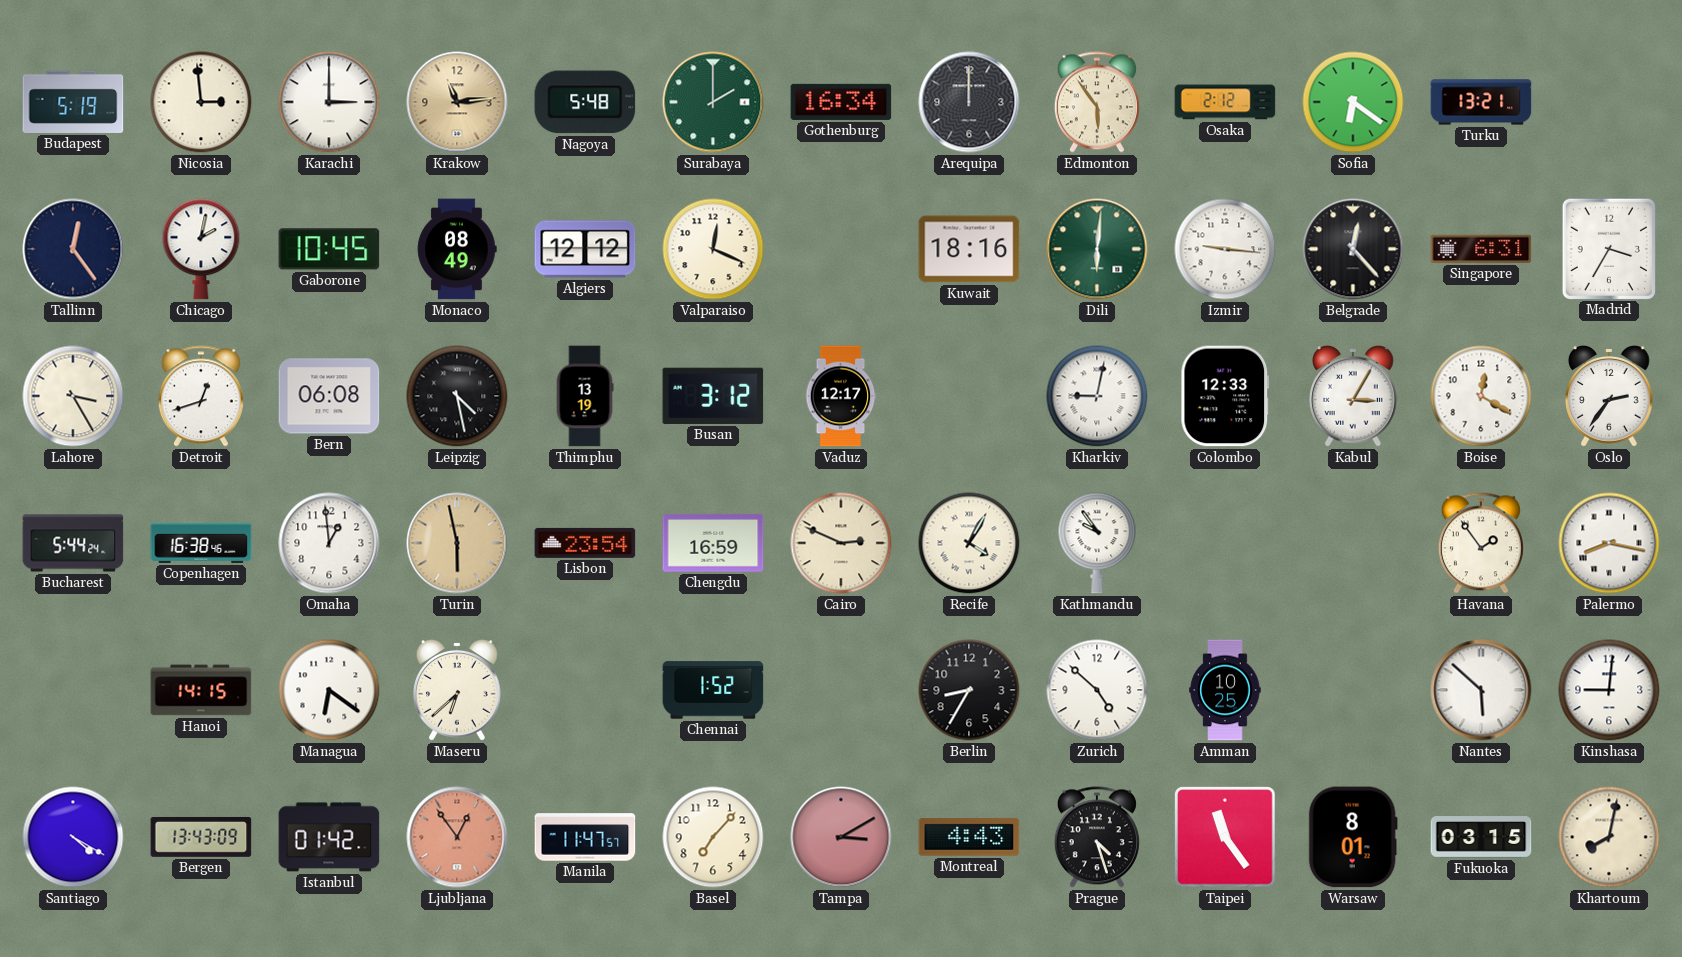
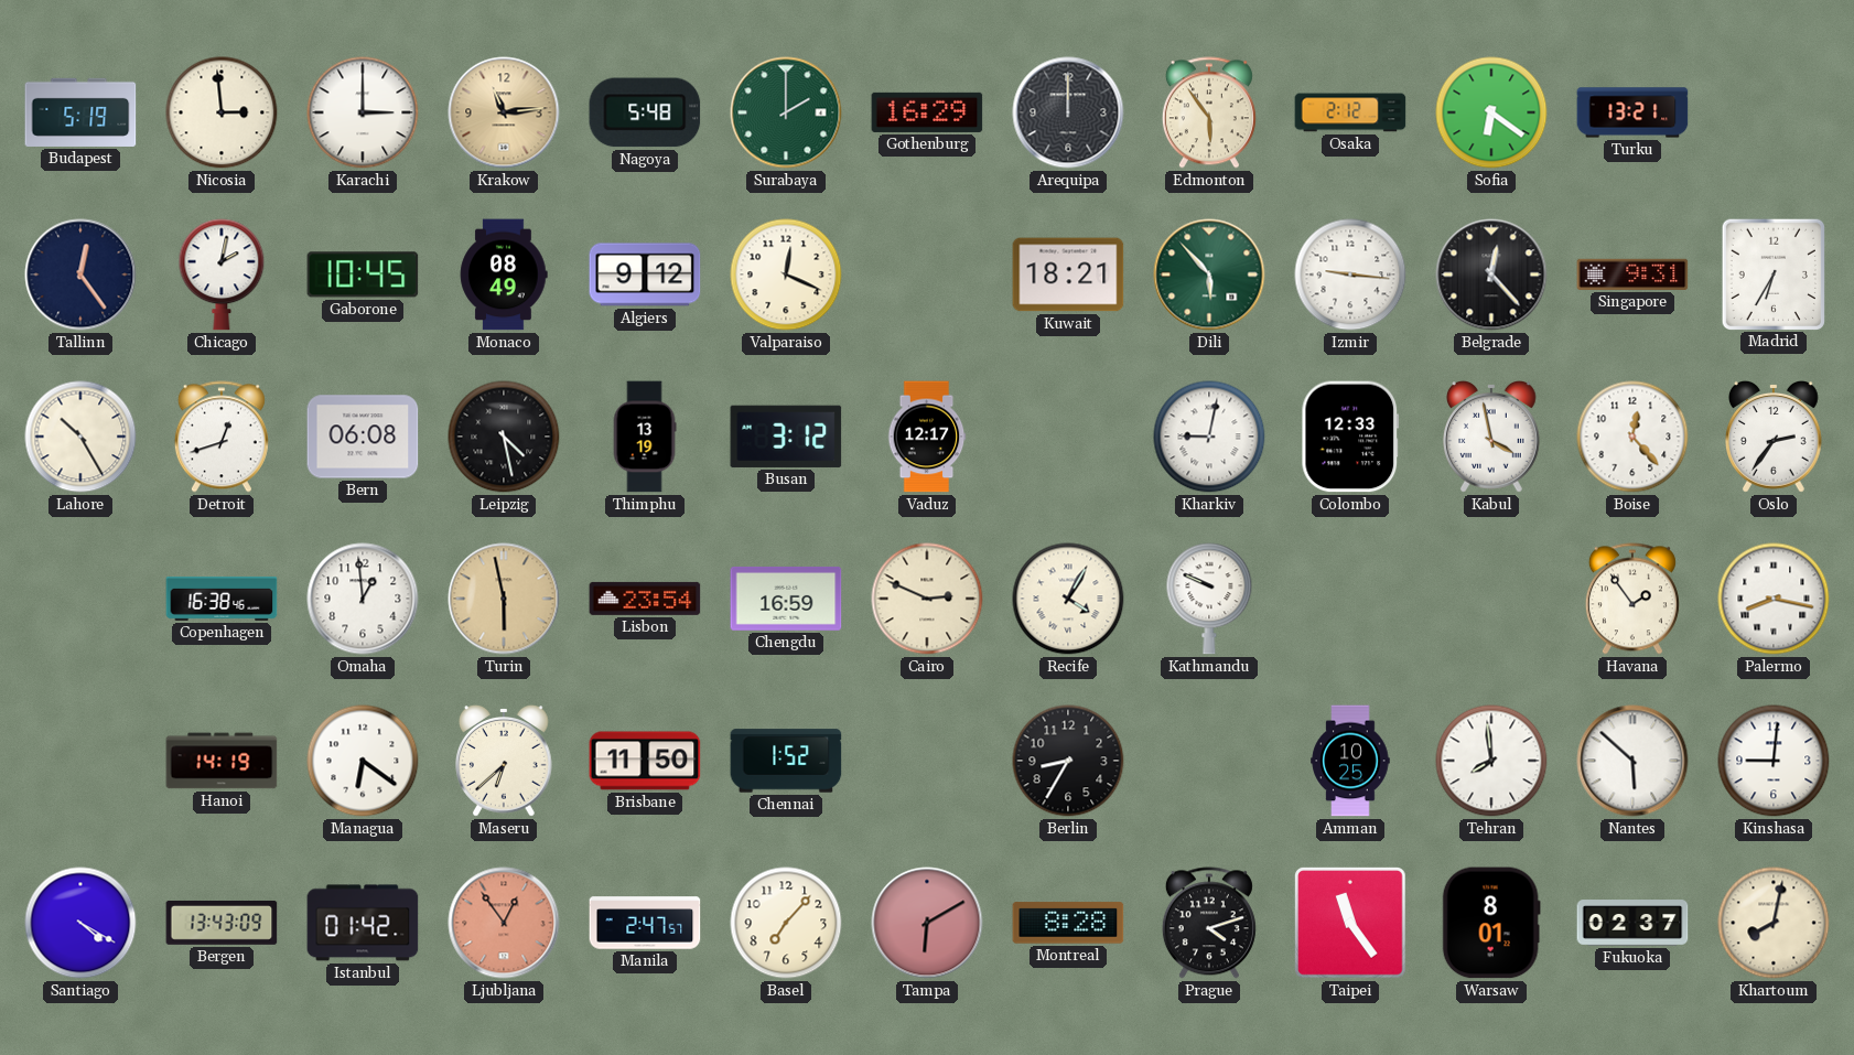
Gothenburg: 16:34 -> 16:29
Algiers: 12:12 -> 9:12
Kuwait: 18:16 -> 18:21
Dili: 6:01 -> 5:53
Singapore: 6:31 -> 9:31
Madrid: 3:35 -> 6:35
Lahore: 3:25 -> 10:25
Kabul: 3:05 -> 3:58
Boise: 12:20 -> 12:23
Bucharest: 5:44 -> none
Kathmandu: 9:54 -> 9:49
Hanoi: 14:15 -> 14:19
Brisbane: none -> 11:50
Zurich: 4:52 -> none
Tehran: none -> 7:59
Manila: 11:47 -> 2:47
Tampa: 3:10 -> 6:10
Montreal: 4:43 -> 8:28
Prague: 4:27 -> 4:12
Fukuoka: 03:15 -> 02:37
